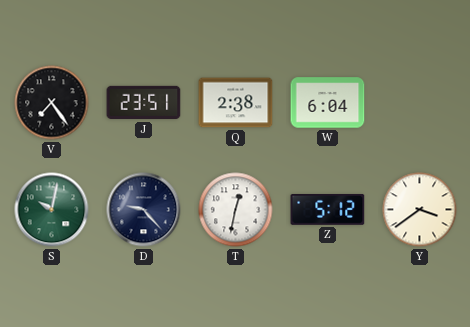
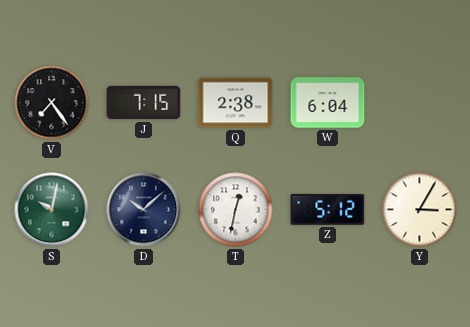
J: 23:51 -> 7:15
D: 9:23 -> 10:08
Y: 3:39 -> 3:05
